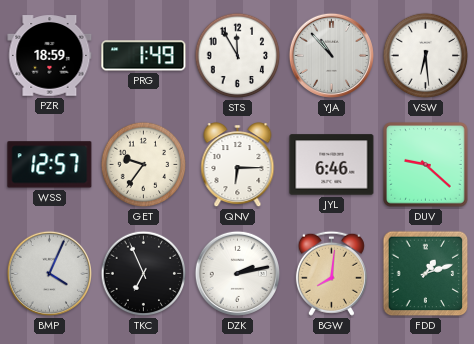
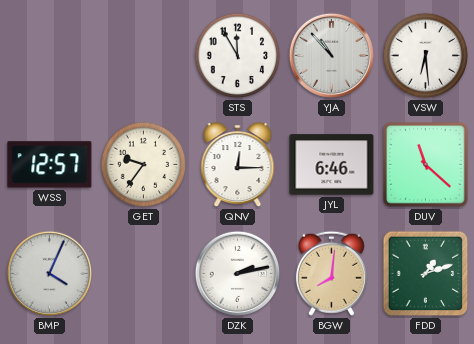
PZR: 18:59 -> none
PRG: 1:49 -> none
QNV: 6:15 -> 12:15
DUV: 9:22 -> 11:22
TKC: 6:56 -> none
